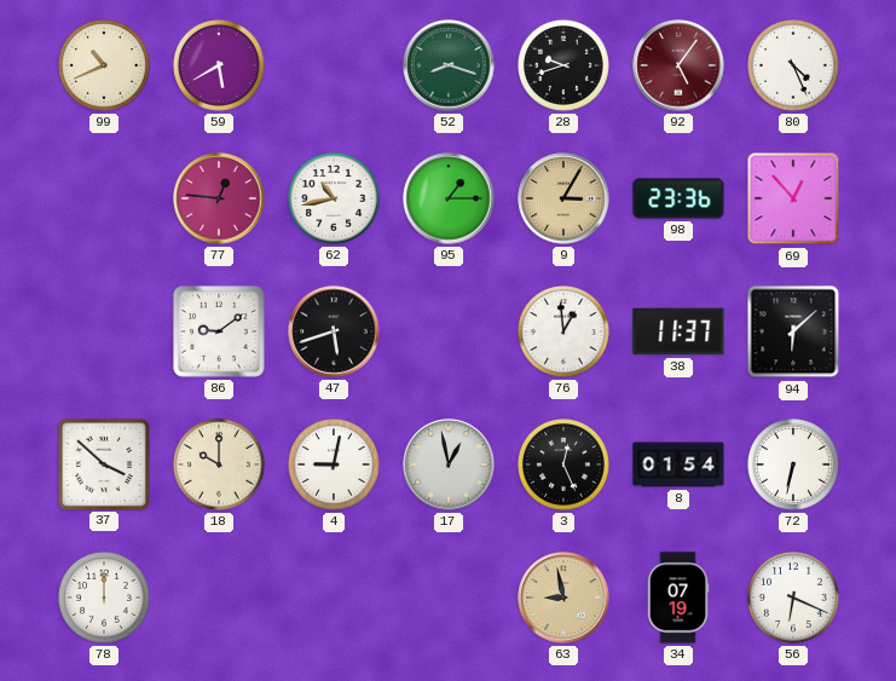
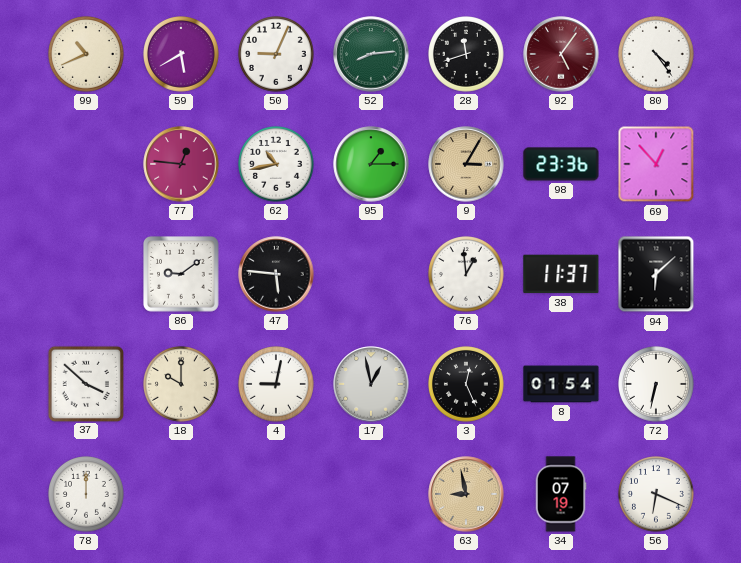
50: none -> 9:04
52: 8:18 -> 8:14
28: 9:42 -> 11:42
80: 4:26 -> 4:24
47: 5:42 -> 5:46
